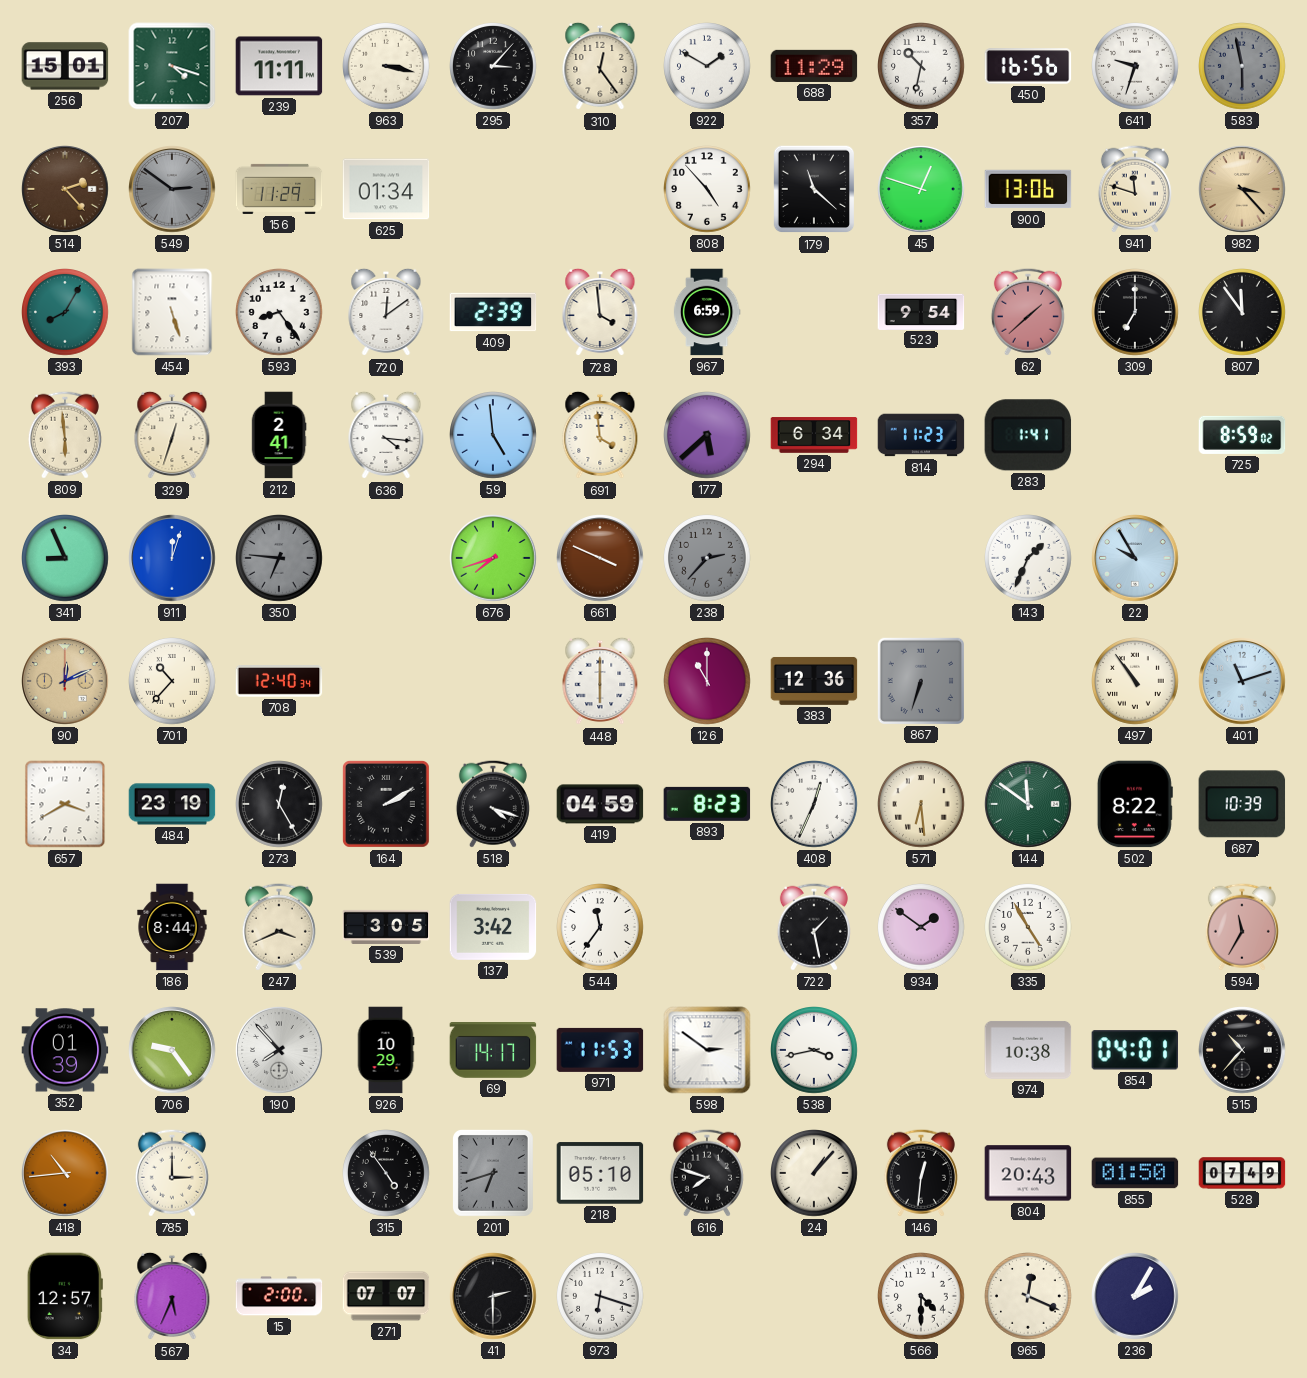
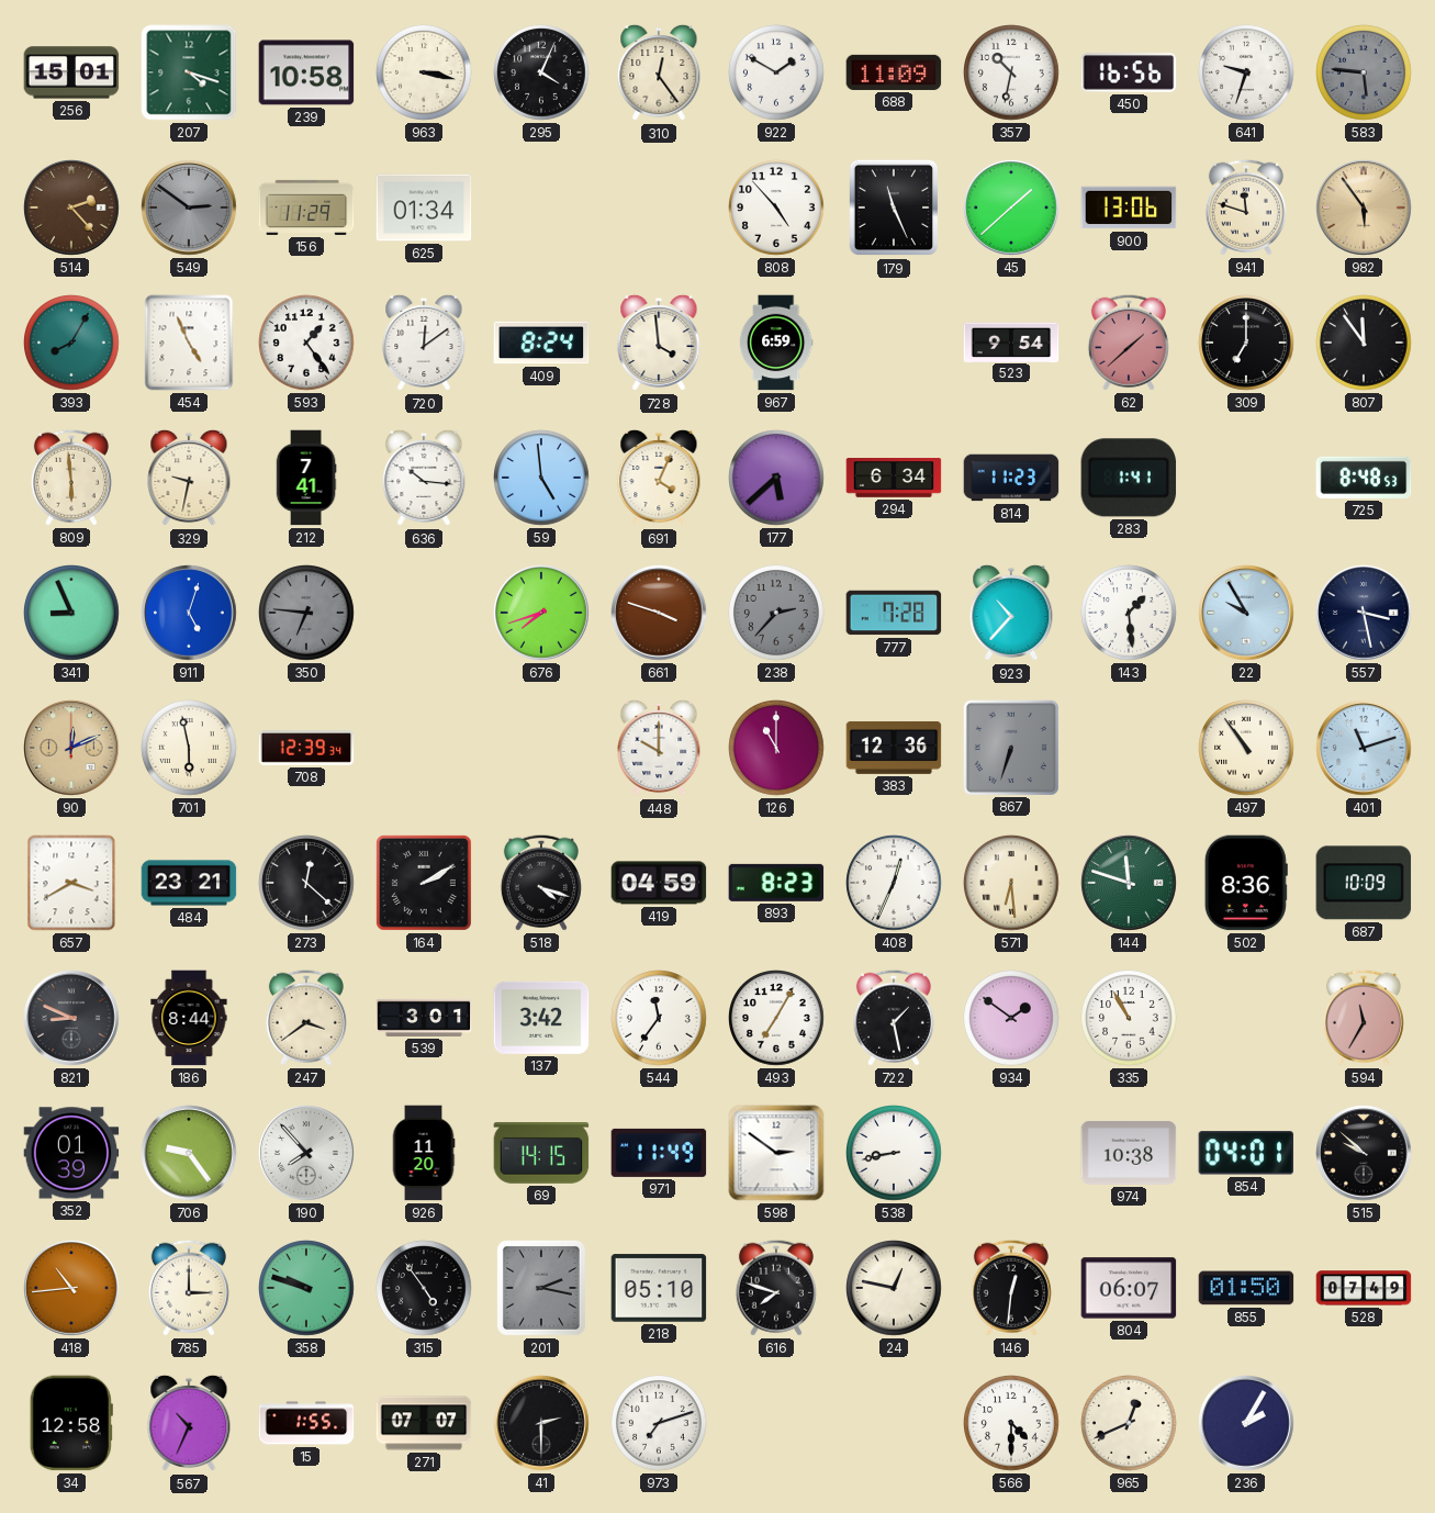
239: 11:11 -> 10:58
295: 3:07 -> 4:04
688: 11:29 -> 11:09
583: 5:58 -> 5:46
179: 11:22 -> 11:26
45: 12:48 -> 1:38
982: 3:23 -> 5:54
454: 5:27 -> 4:56
593: 8:24 -> 1:24
409: 2:39 -> 8:24
329: 12:33 -> 9:32
212: 2:41 -> 7:41
636: 4:16 -> 10:16
691: 3:59 -> 4:04
725: 8:59 -> 8:48
911: 12:03 -> 5:03
661: 3:49 -> 3:48
777: none -> 7:28
923: none -> 10:37
143: 1:34 -> 1:29
557: none -> 3:28
701: 10:37 -> 5:58
708: 12:40 -> 12:39
448: 6:00 -> 10:00
484: 23:19 -> 23:21
273: 12:25 -> 12:22
144: 11:51 -> 11:48
502: 8:22 -> 8:36
687: 10:39 -> 10:09
821: none -> 8:49
247: 3:41 -> 3:39
539: 3:05 -> 3:01
493: none -> 7:05
335: 4:55 -> 10:55
926: 10:29 -> 11:20
69: 14:17 -> 14:15
971: 11:53 -> 11:49
538: 3:43 -> 8:43
515: 10:37 -> 9:52
358: none -> 9:48
201: 6:42 -> 2:17
24: 1:07 -> 12:47
804: 20:43 -> 06:07
34: 12:57 -> 12:58
567: 5:34 -> 10:34
15: 2:00 -> 1:55
973: 6:18 -> 7:12
965: 12:19 -> 12:41
